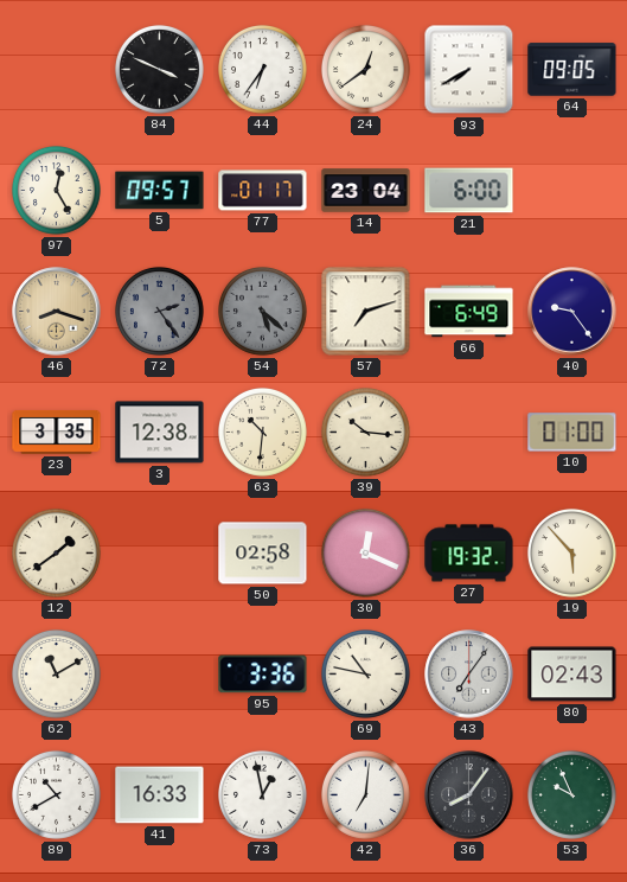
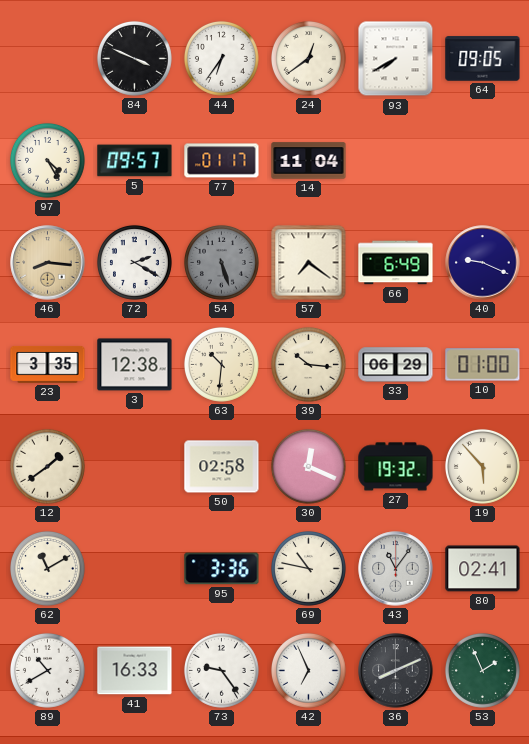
97: 12:25 -> 4:25
14: 23:04 -> 11:04
21: 6:00 -> none
46: 8:18 -> 8:16
72: 2:24 -> 2:20
72 dial: grey -> white
54: 5:22 -> 5:27
57: 7:12 -> 7:21
40: 9:24 -> 9:19
33: none -> 06:29
43: 7:06 -> 11:06
80: 02:43 -> 02:41
73: 12:58 -> 9:24
42: 7:01 -> 6:56
36: 8:06 -> 8:11
53: 9:56 -> 1:56
